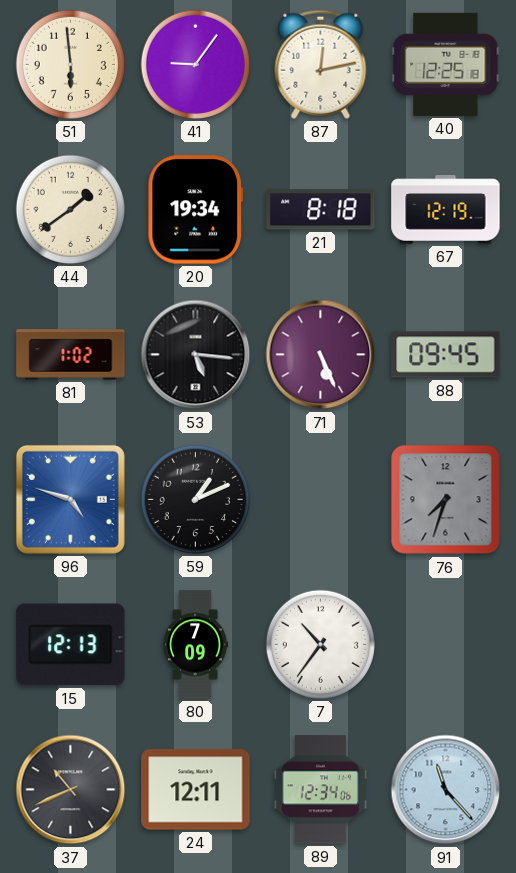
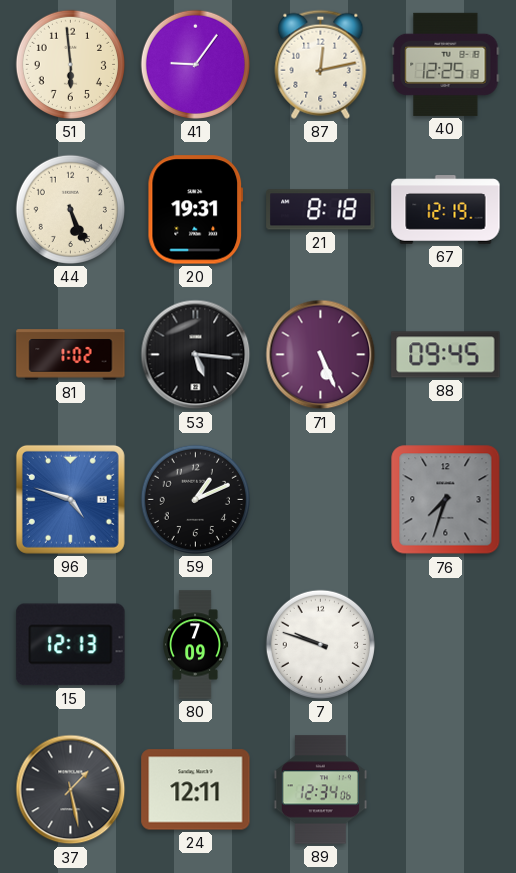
44: 1:39 -> 5:26
20: 19:34 -> 19:31
7: 10:36 -> 9:48
37: 10:41 -> 1:28
91: 11:23 -> none
